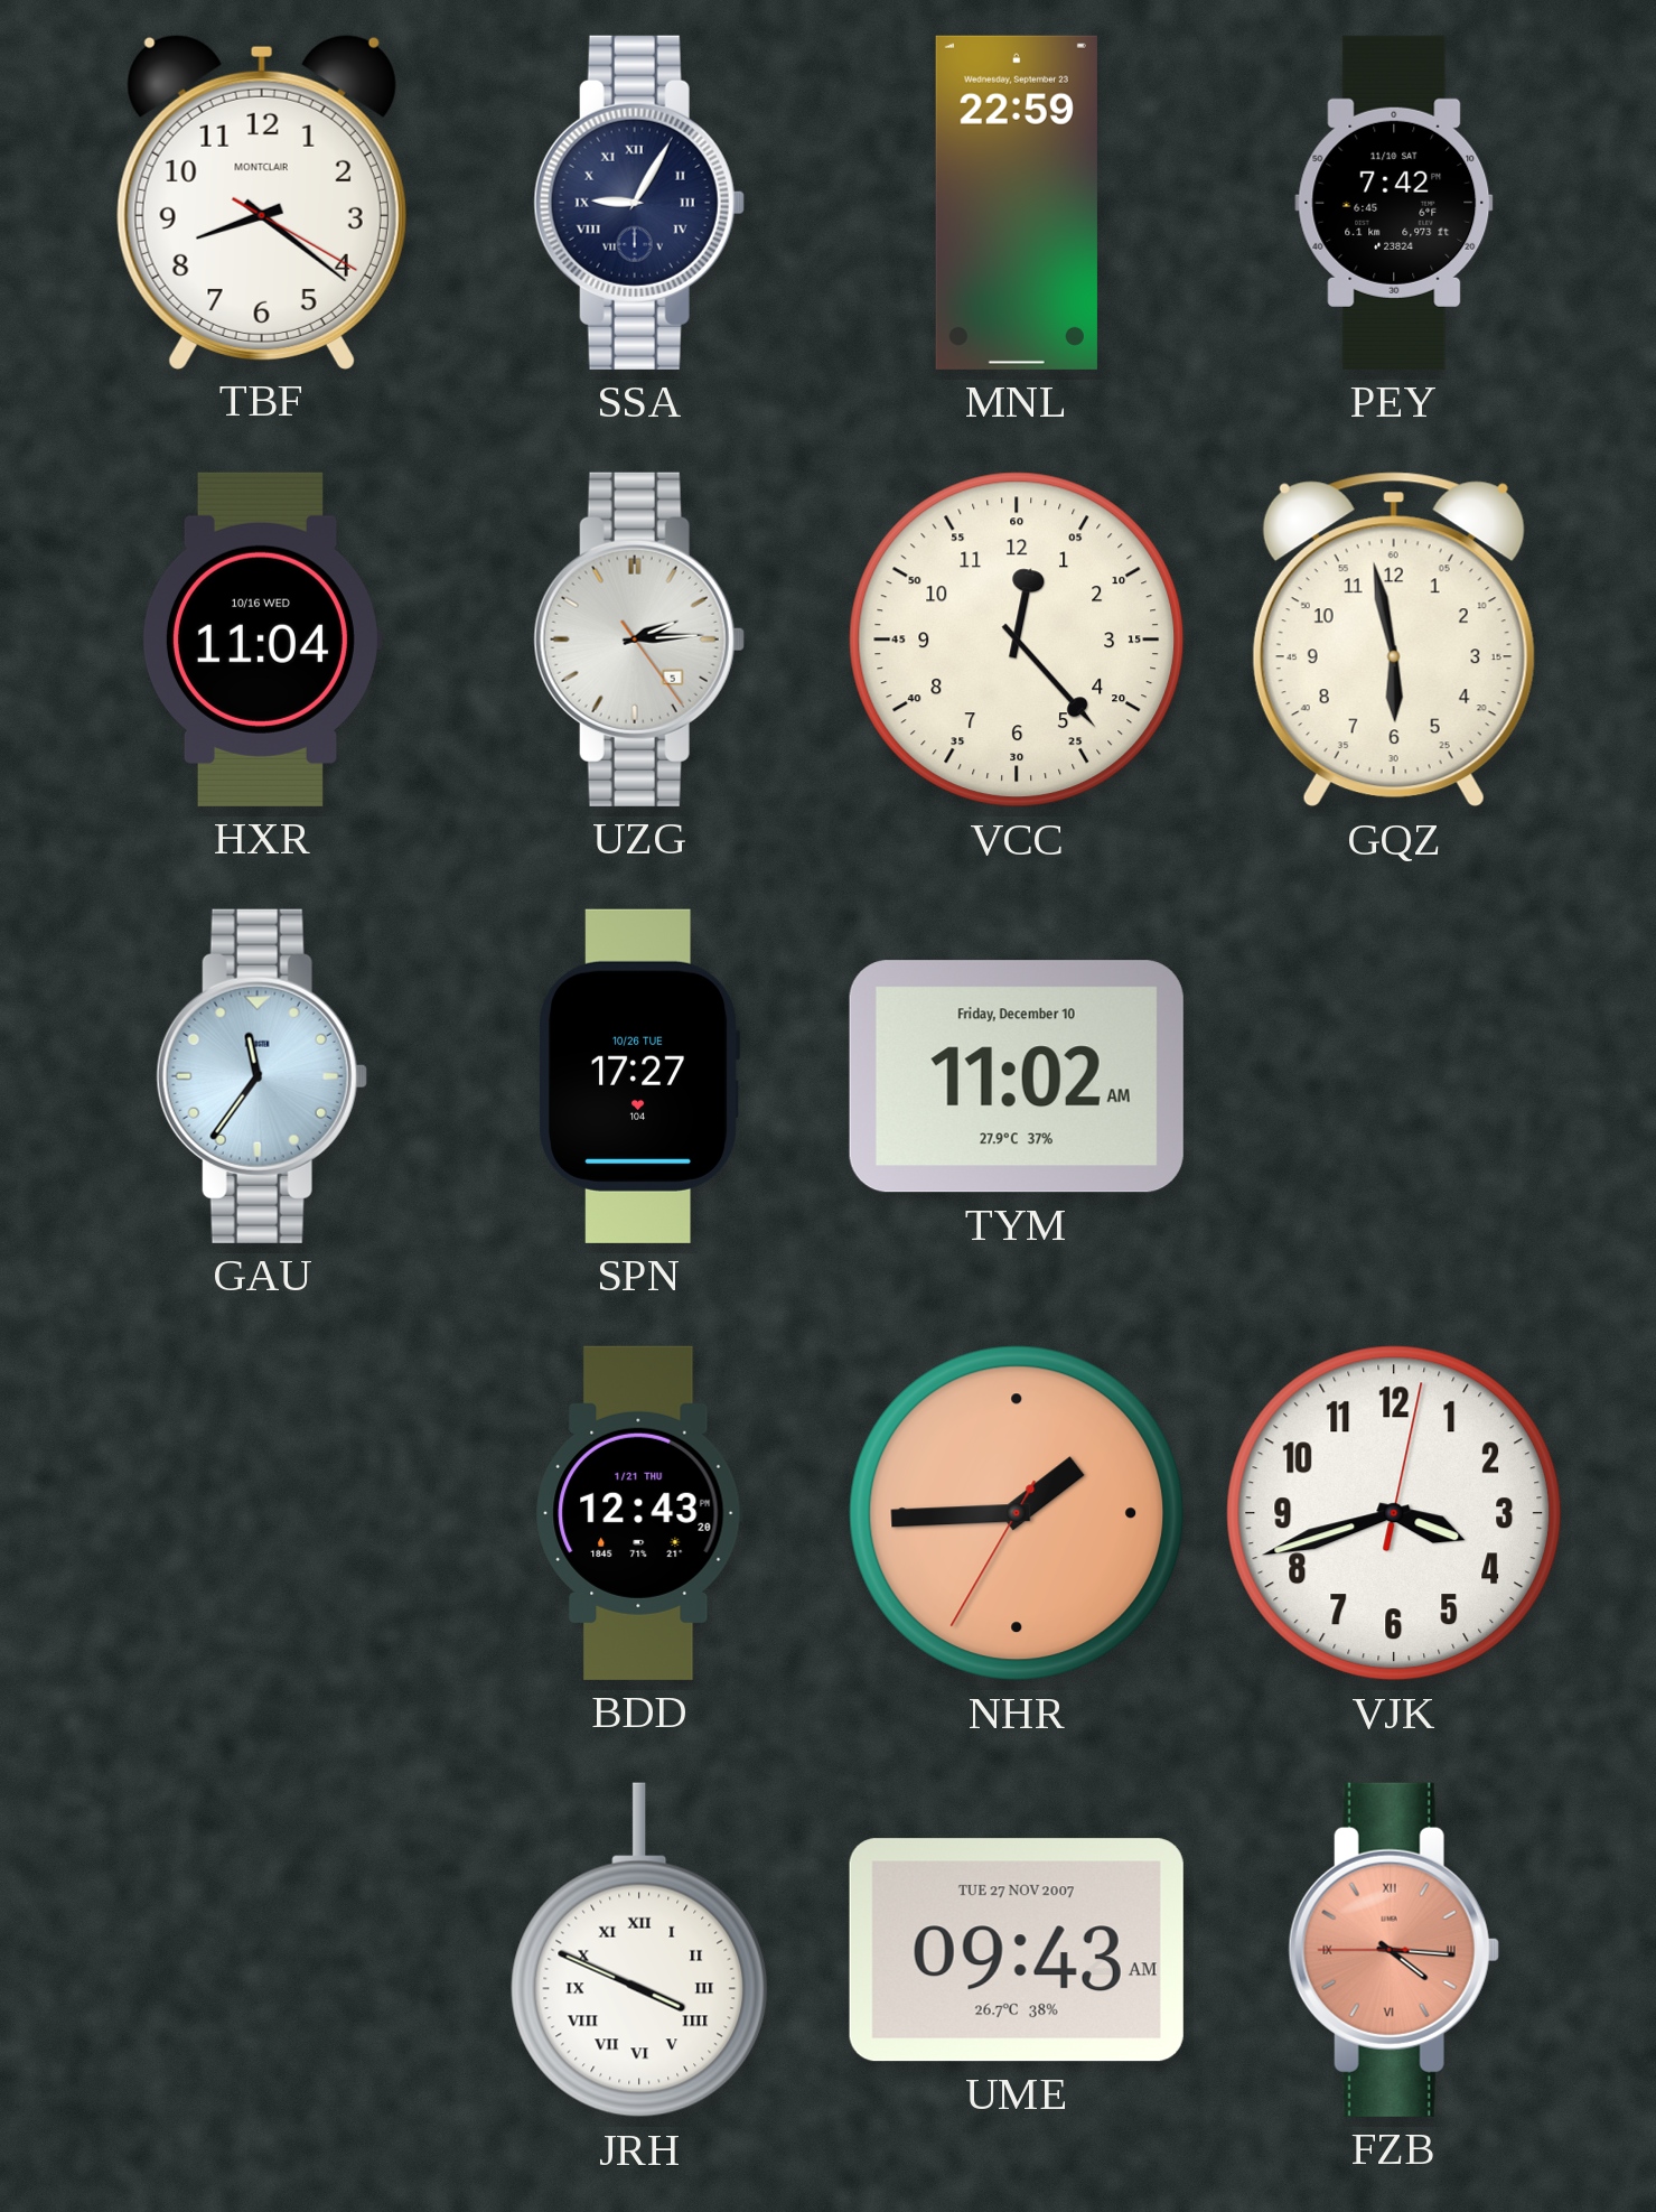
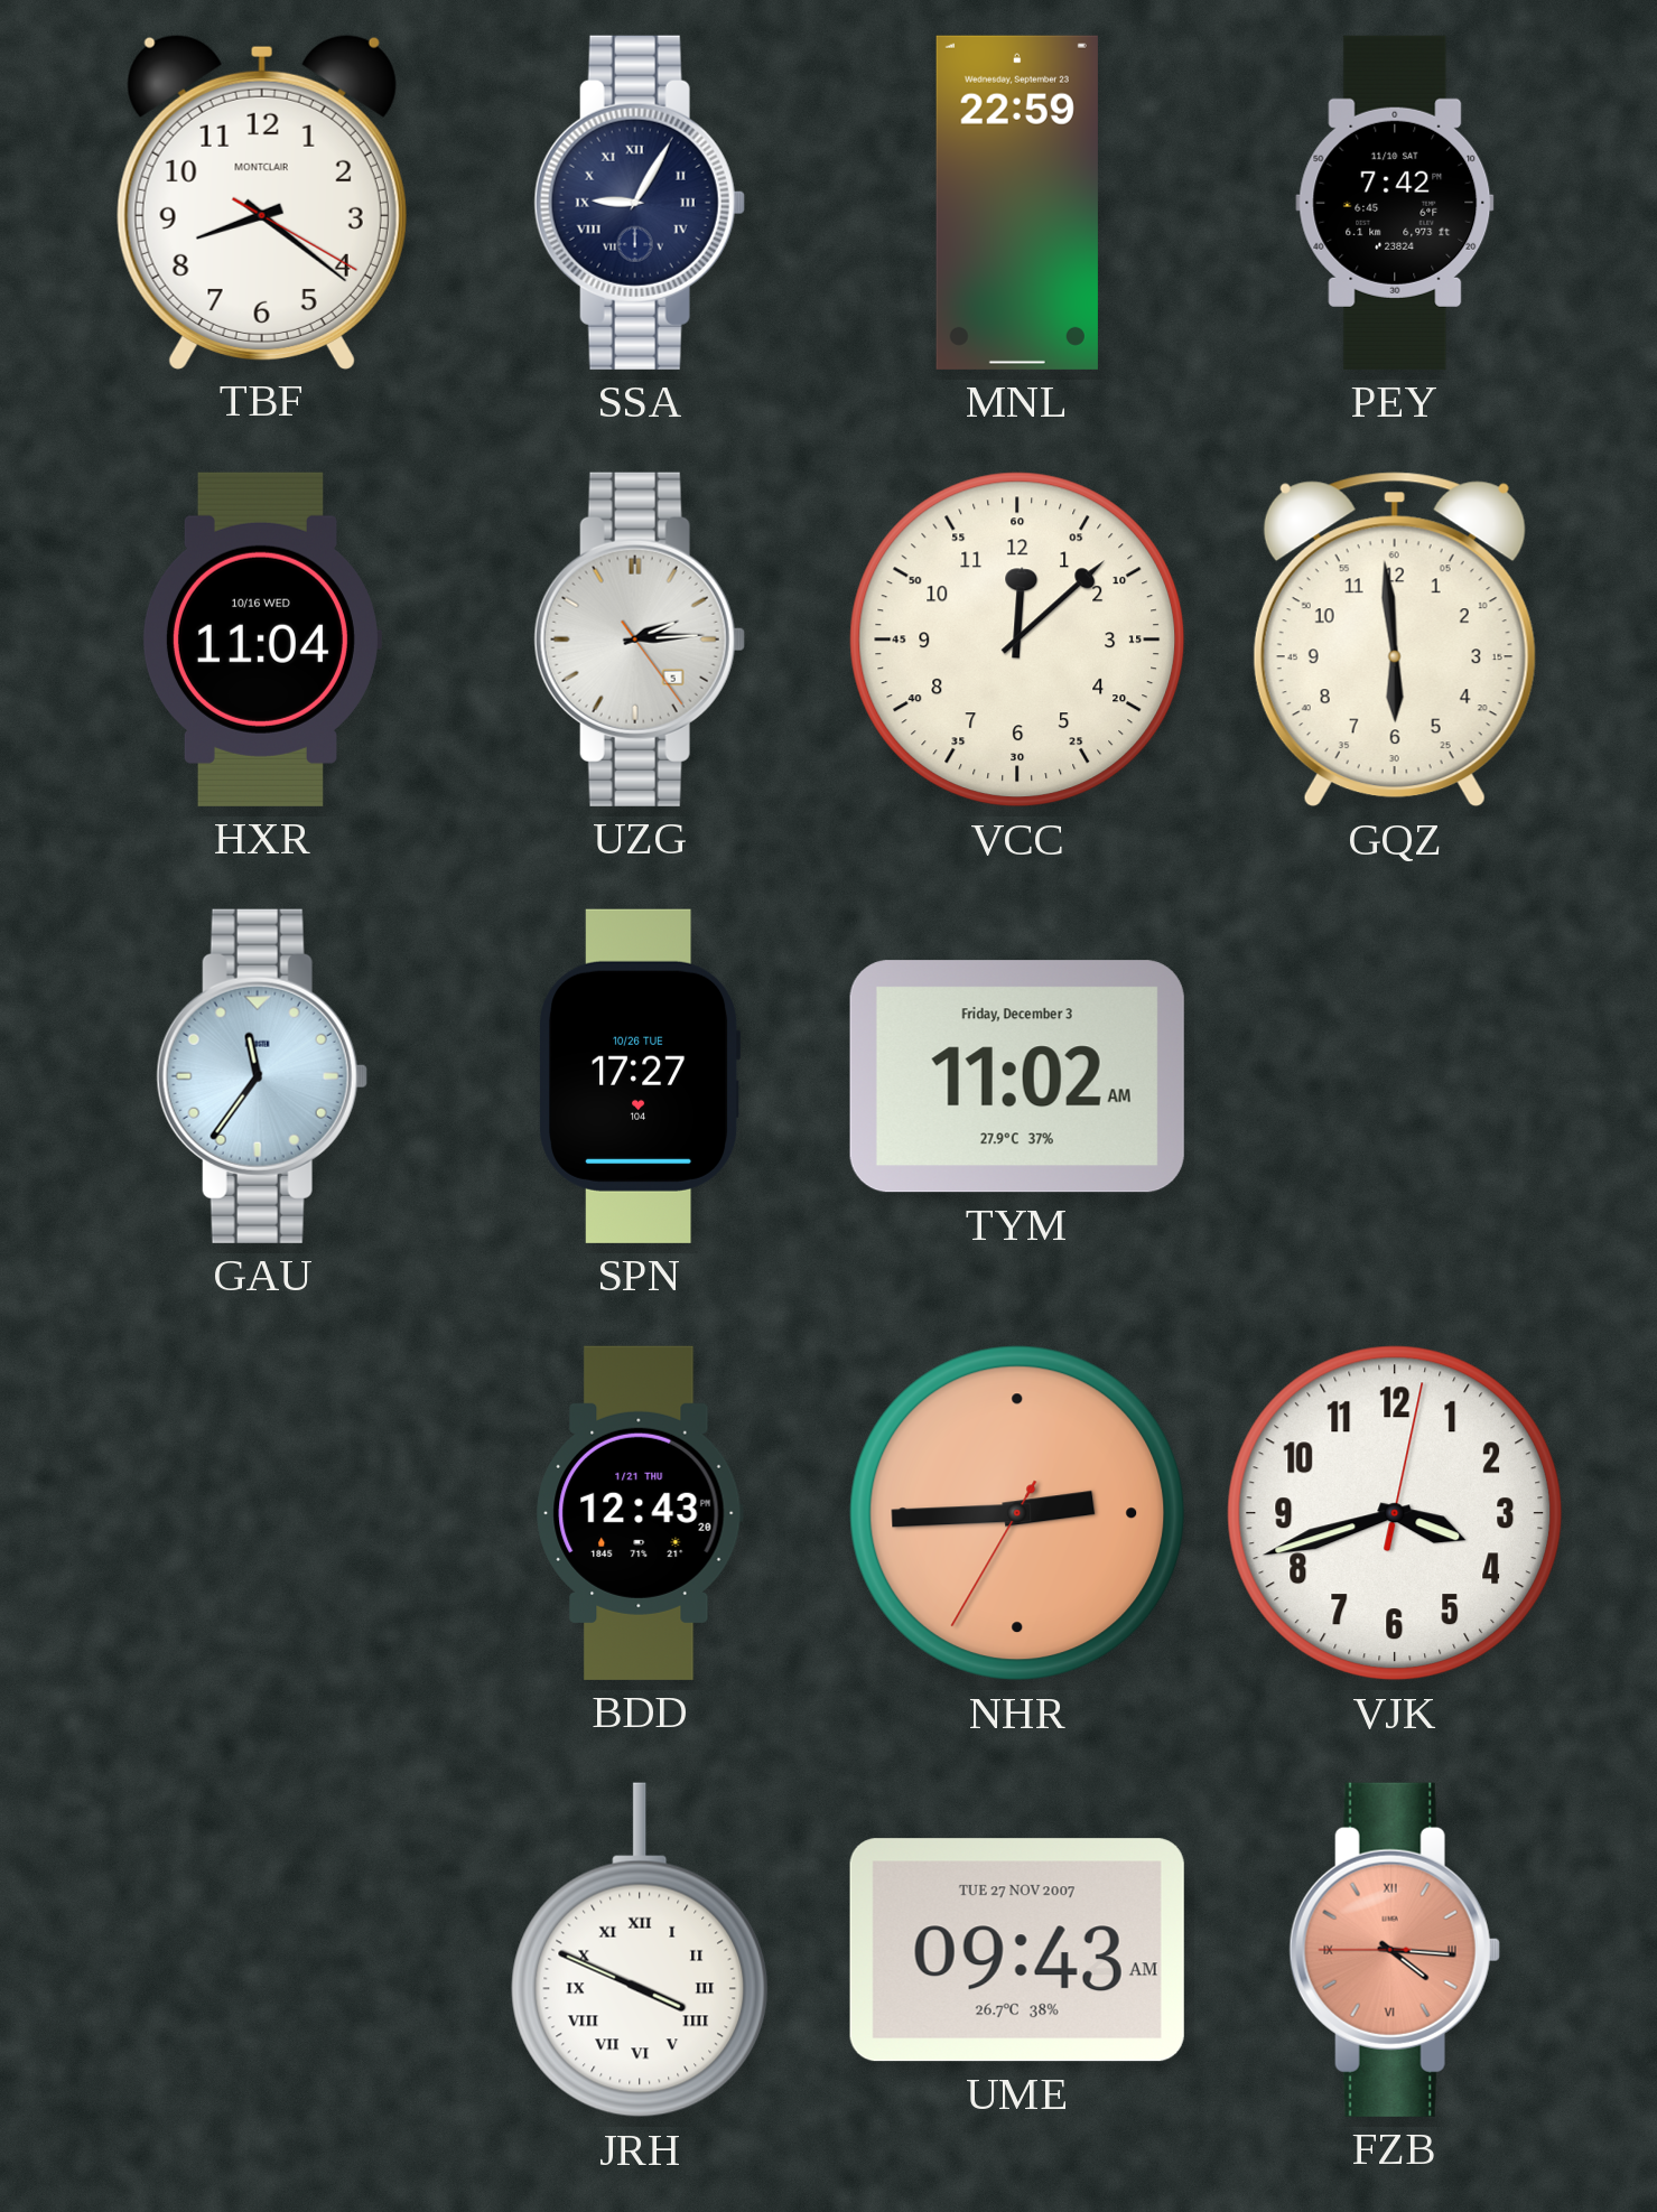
VCC: 12:23 -> 12:08
GQZ: 5:58 -> 5:59
TYM date: Friday, December 10 -> Friday, December 3
NHR: 1:44 -> 2:44
